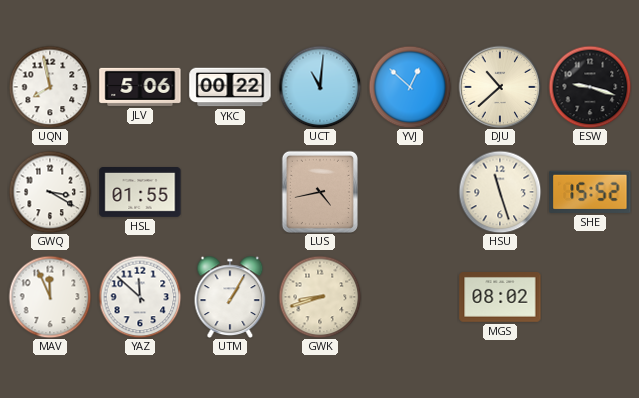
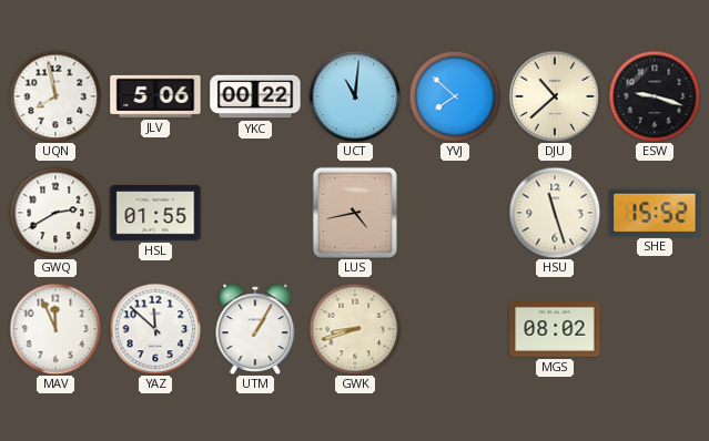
YVJ: 12:52 -> 7:52
GWQ: 3:20 -> 2:40
